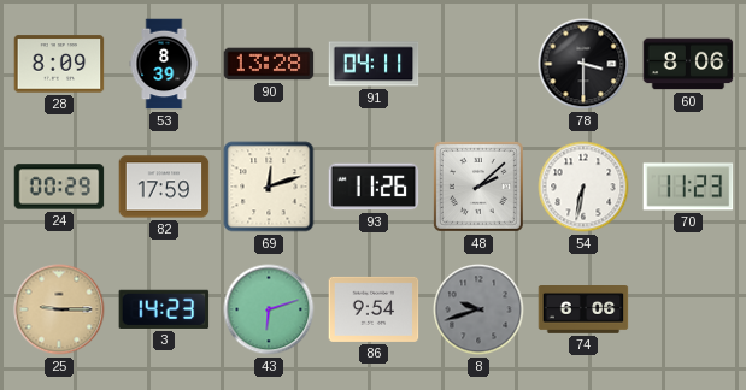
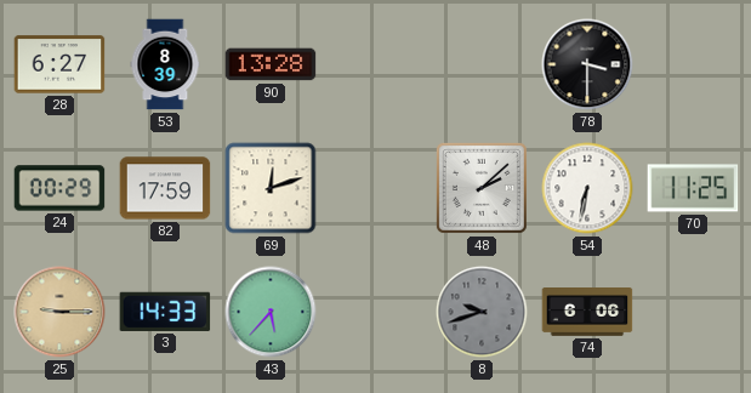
28: 8:09 -> 6:27
91: 04:11 -> none
60: 8:06 -> none
93: 11:26 -> none
70: 11:23 -> 11:25
3: 14:23 -> 14:33
43: 6:12 -> 5:37
86: 9:54 -> none
